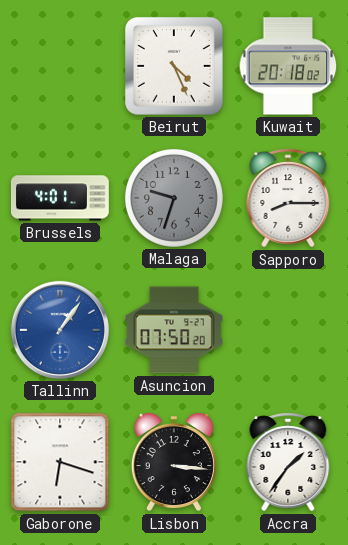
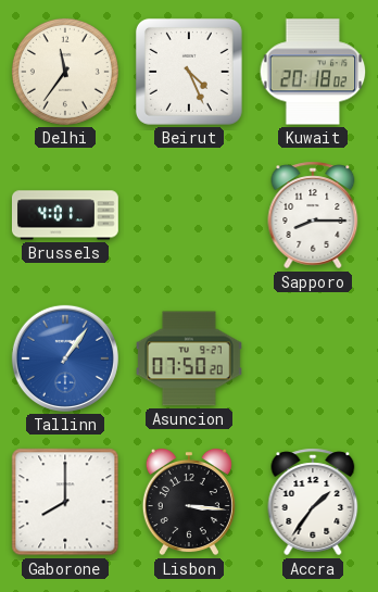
Delhi: none -> 11:36
Malaga: 9:33 -> none
Gaborone: 6:18 -> 8:00
